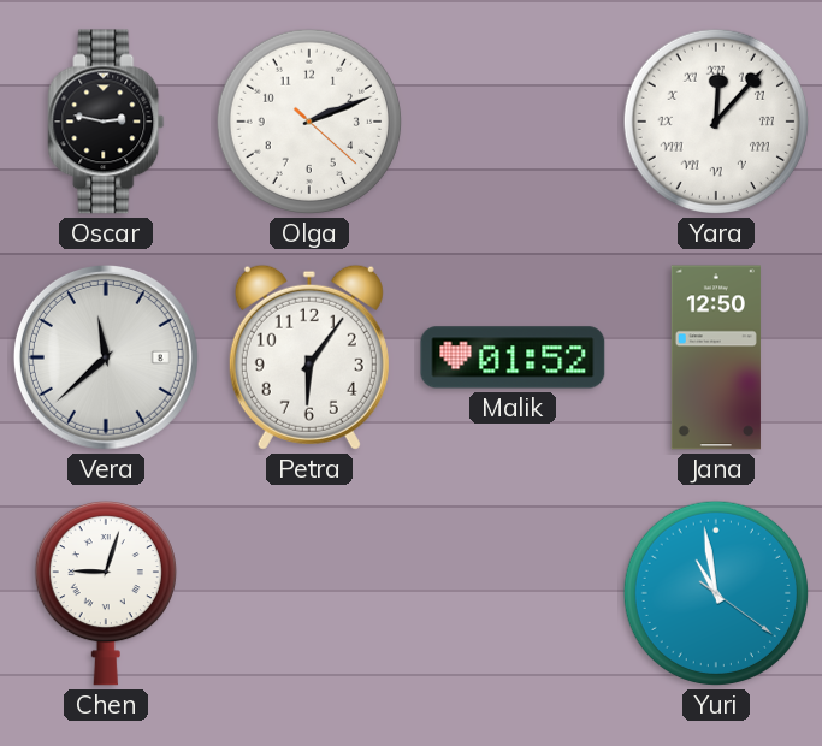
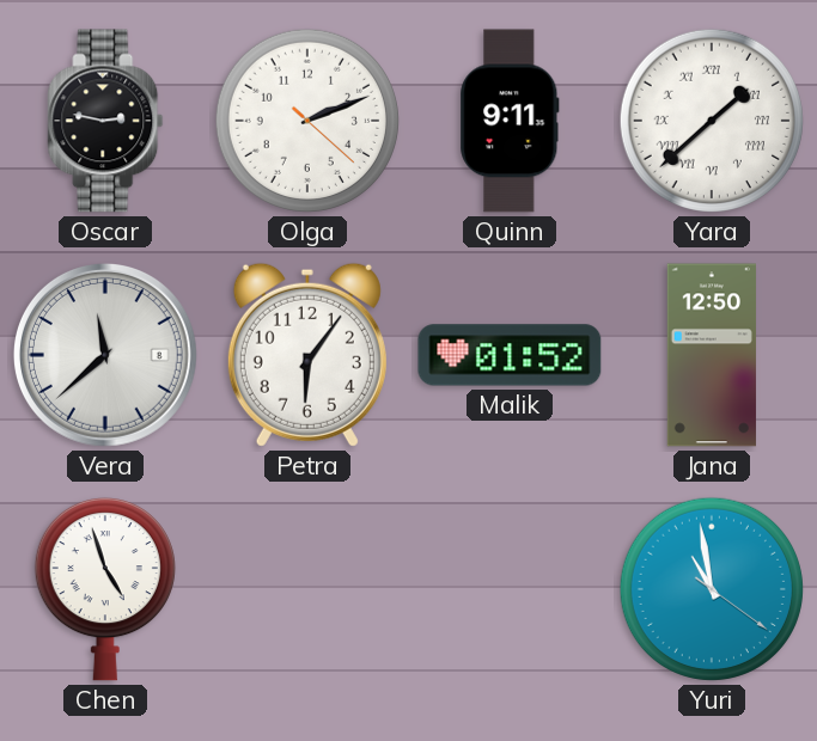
Quinn: none -> 9:11
Yara: 12:07 -> 1:38
Chen: 9:03 -> 4:57
